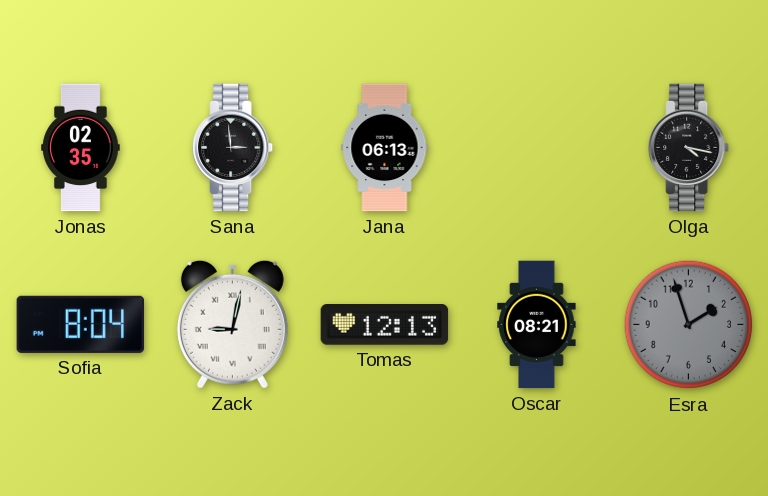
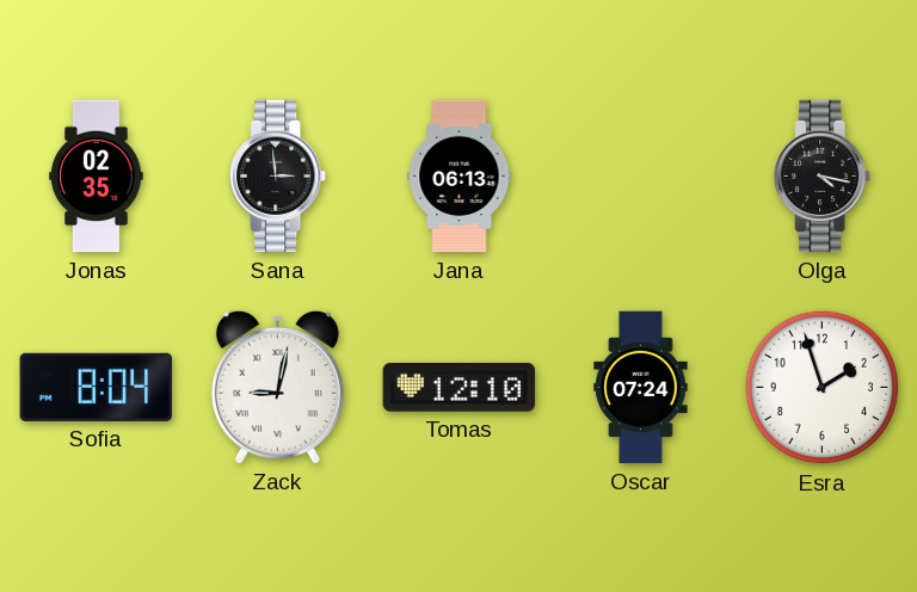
Tomas: 12:13 -> 12:10
Oscar: 08:21 -> 07:24
Esra dial: grey -> white
